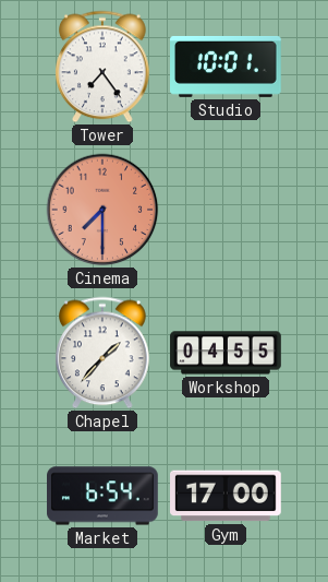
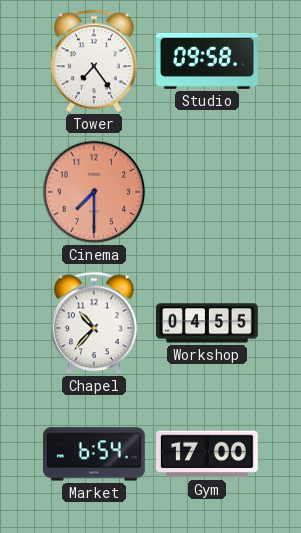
Studio: 10:01 -> 09:58
Chapel: 1:37 -> 10:37
